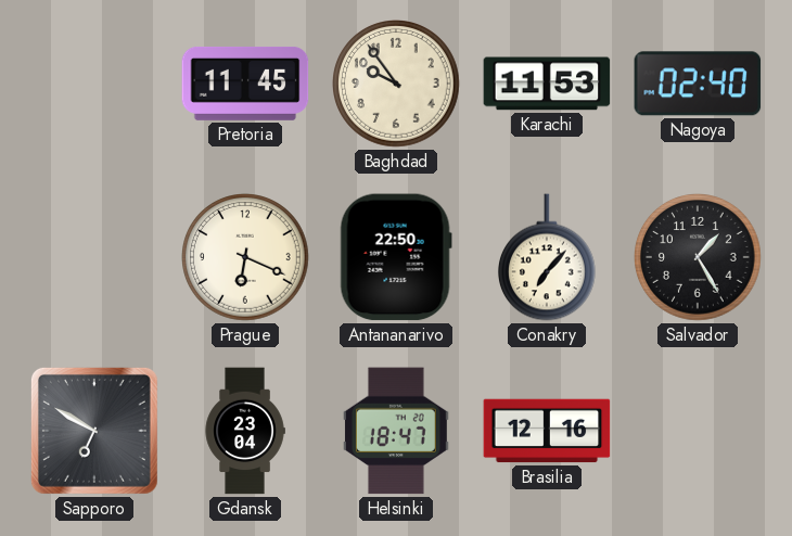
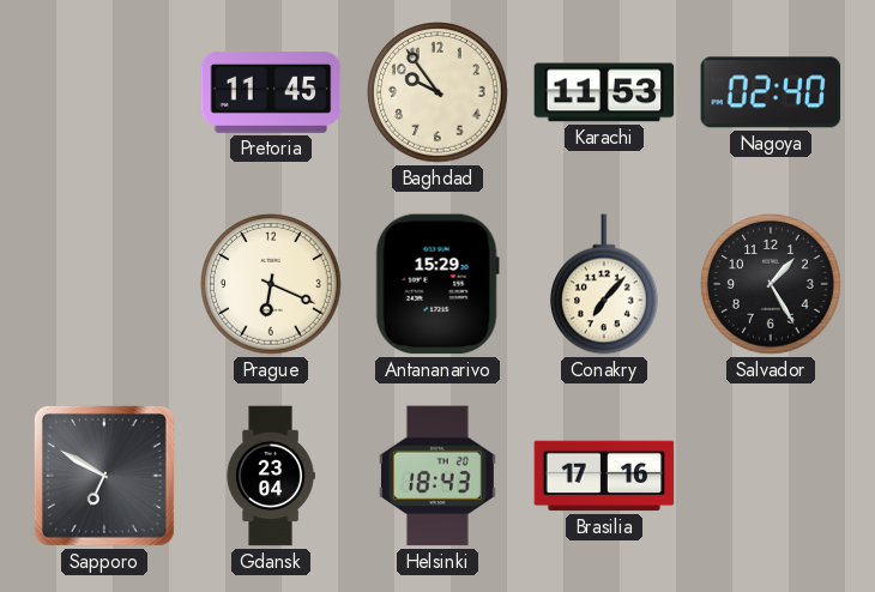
Antananarivo: 22:50 -> 15:29
Helsinki: 18:47 -> 18:43
Brasilia: 12:16 -> 17:16
